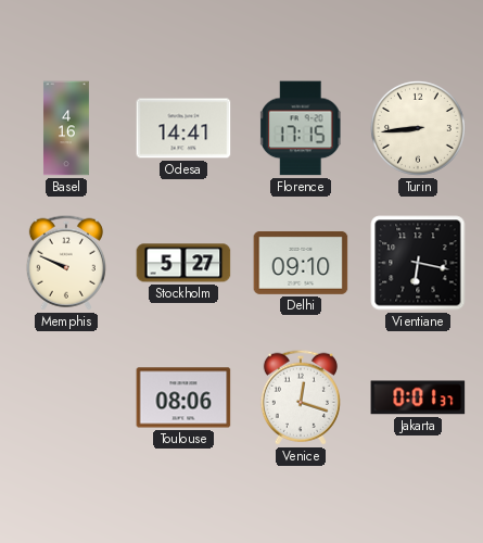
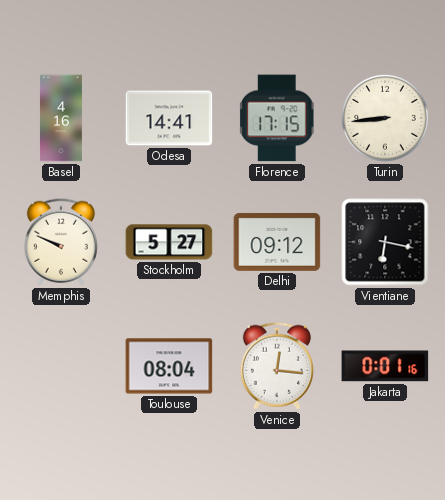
Delhi: 09:10 -> 09:12
Toulouse: 08:06 -> 08:04
Venice: 12:18 -> 12:16
Jakarta: 0:01:37 -> 0:01:16
